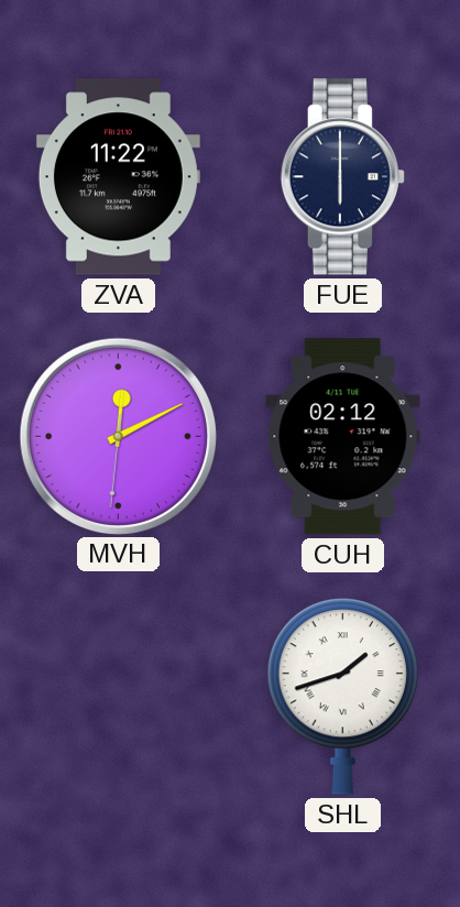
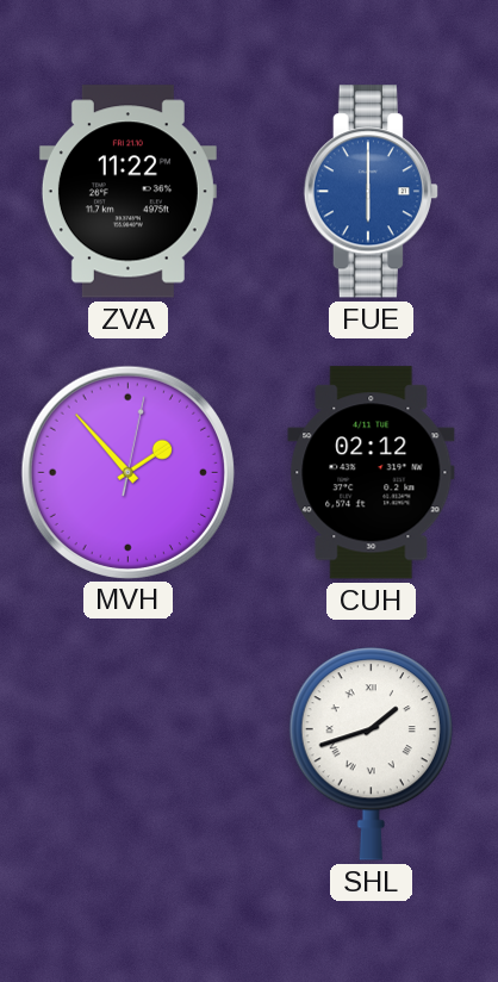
FUE dial: navy -> blue
MVH: 12:10 -> 1:53
